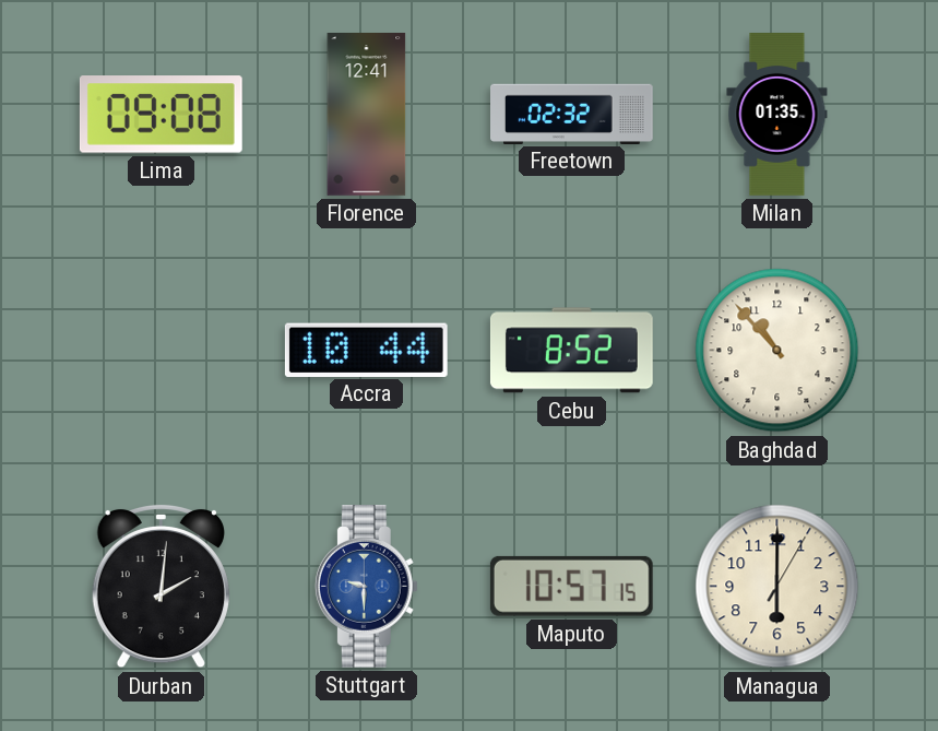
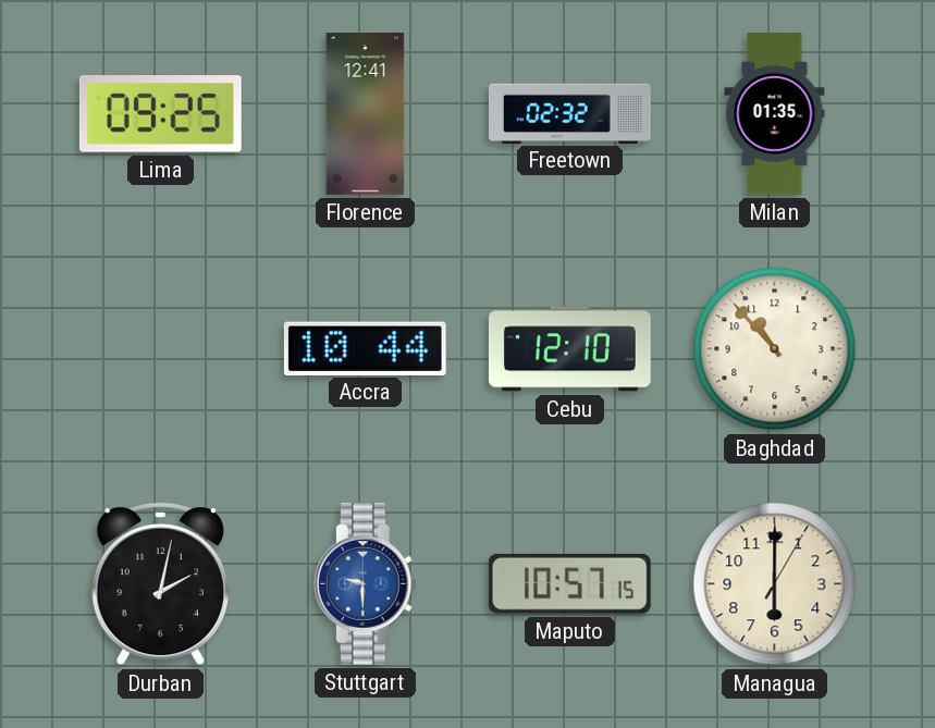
Lima: 09:08 -> 09:25
Cebu: 8:52 -> 12:10
Durban: 2:01 -> 2:02
